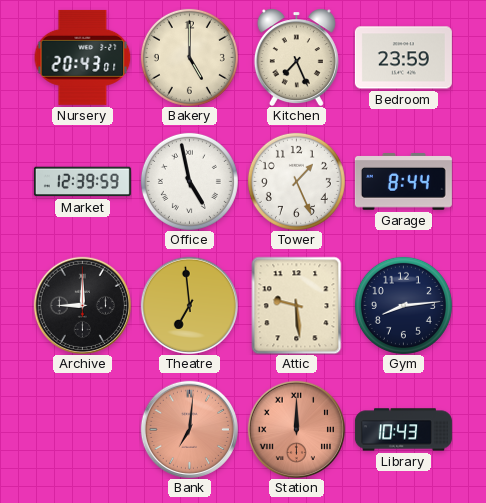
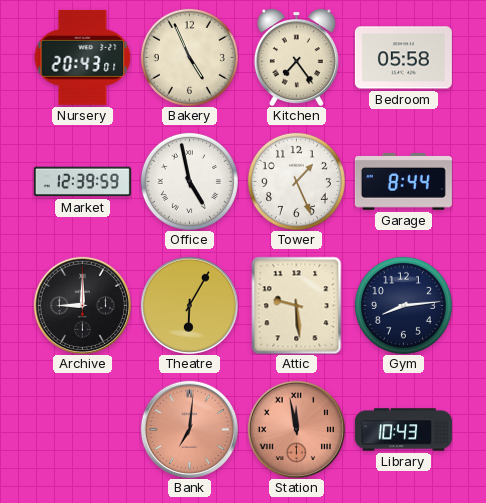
Bakery: 5:00 -> 4:56
Kitchen: 7:26 -> 7:24
Bedroom: 23:59 -> 05:58
Theatre: 6:59 -> 6:05
Station: 12:00 -> 11:58
